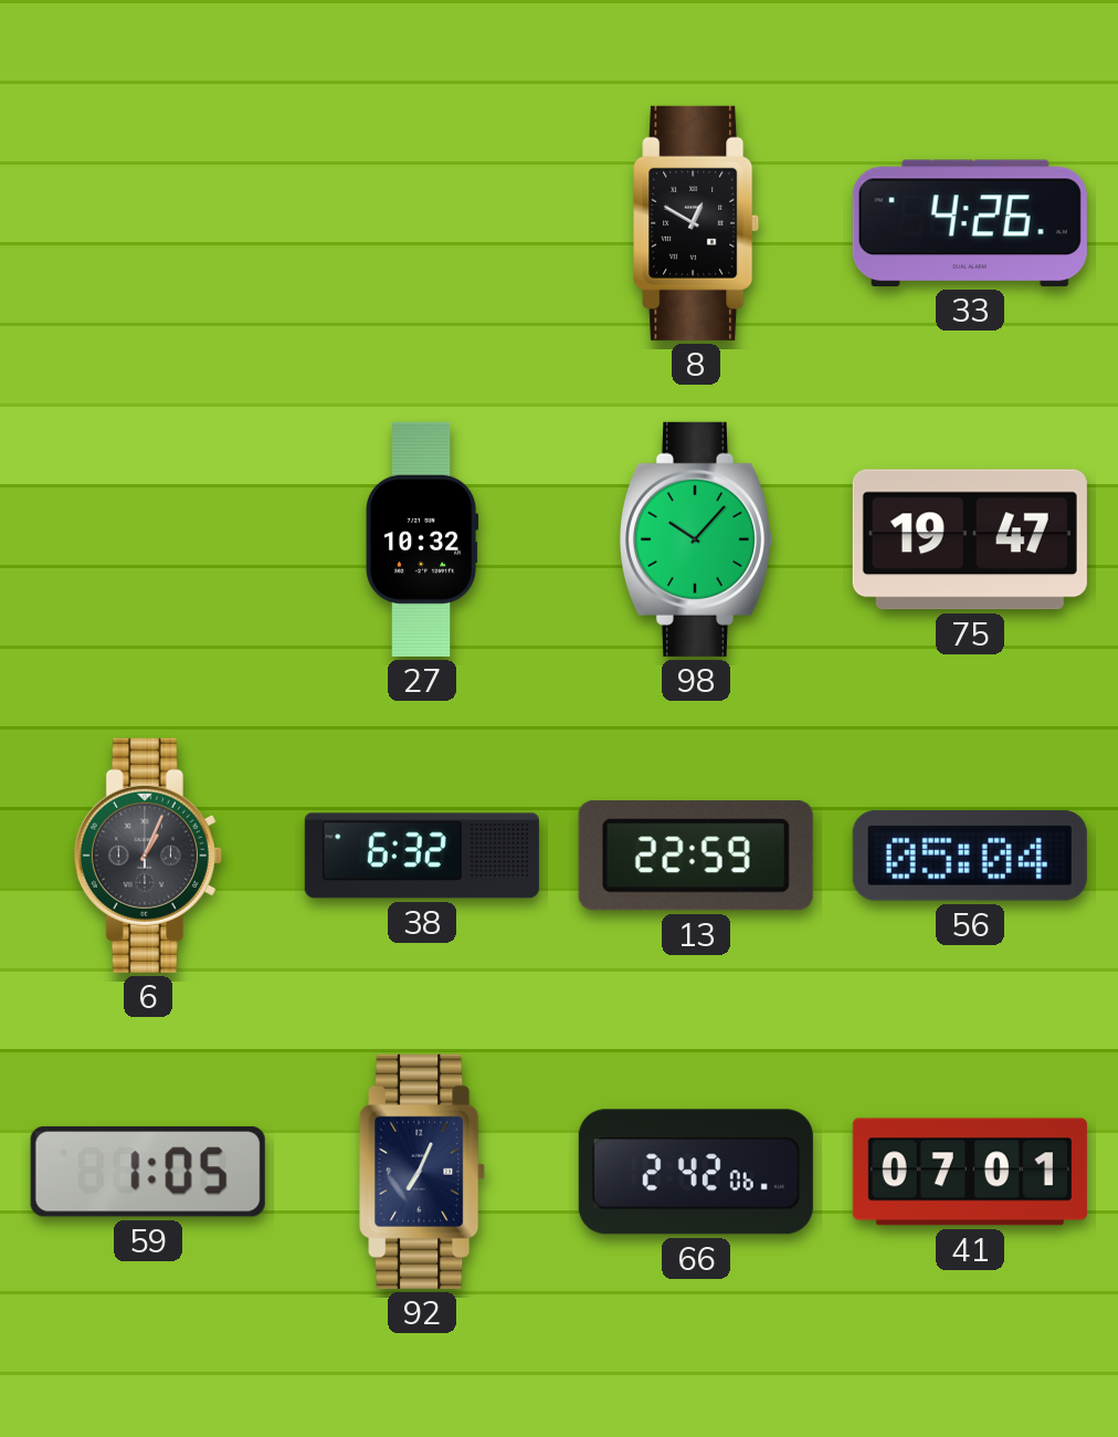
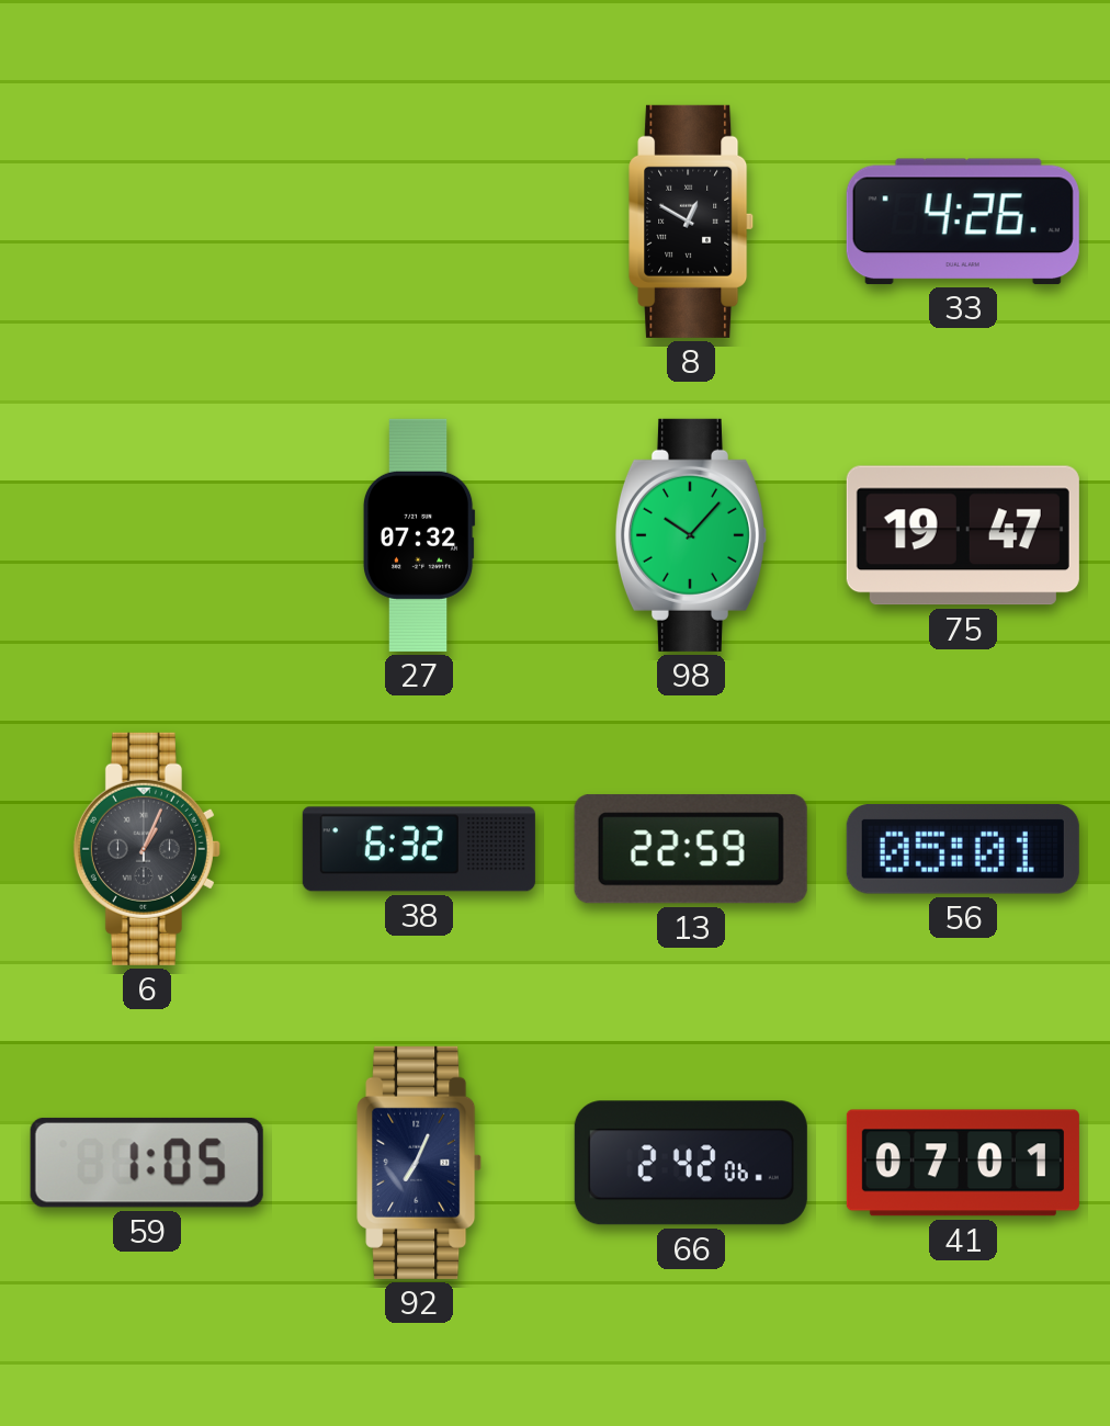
27: 10:32 -> 07:32
56: 05:04 -> 05:01
